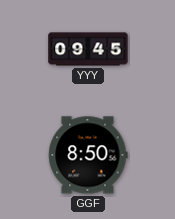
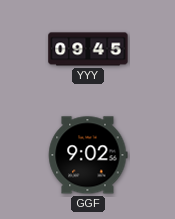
GGF: 8:50 -> 9:02
